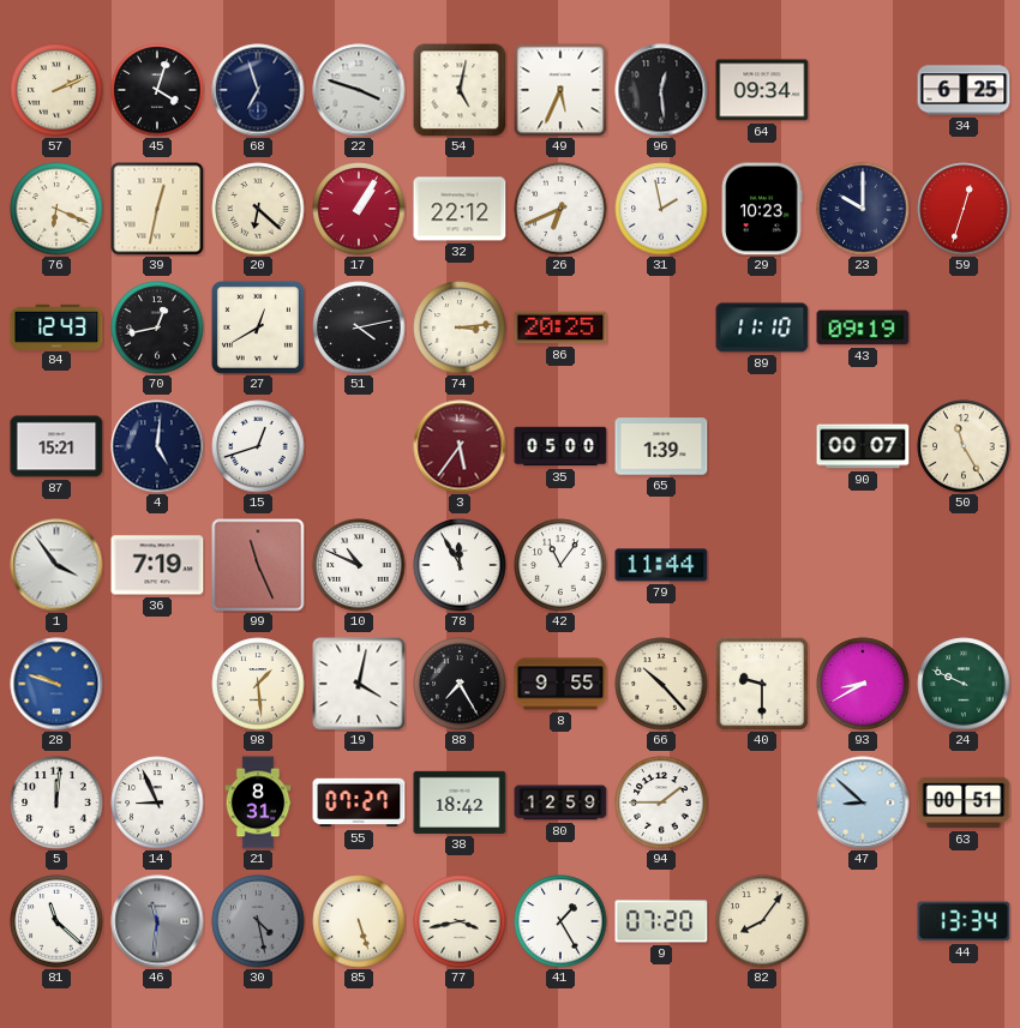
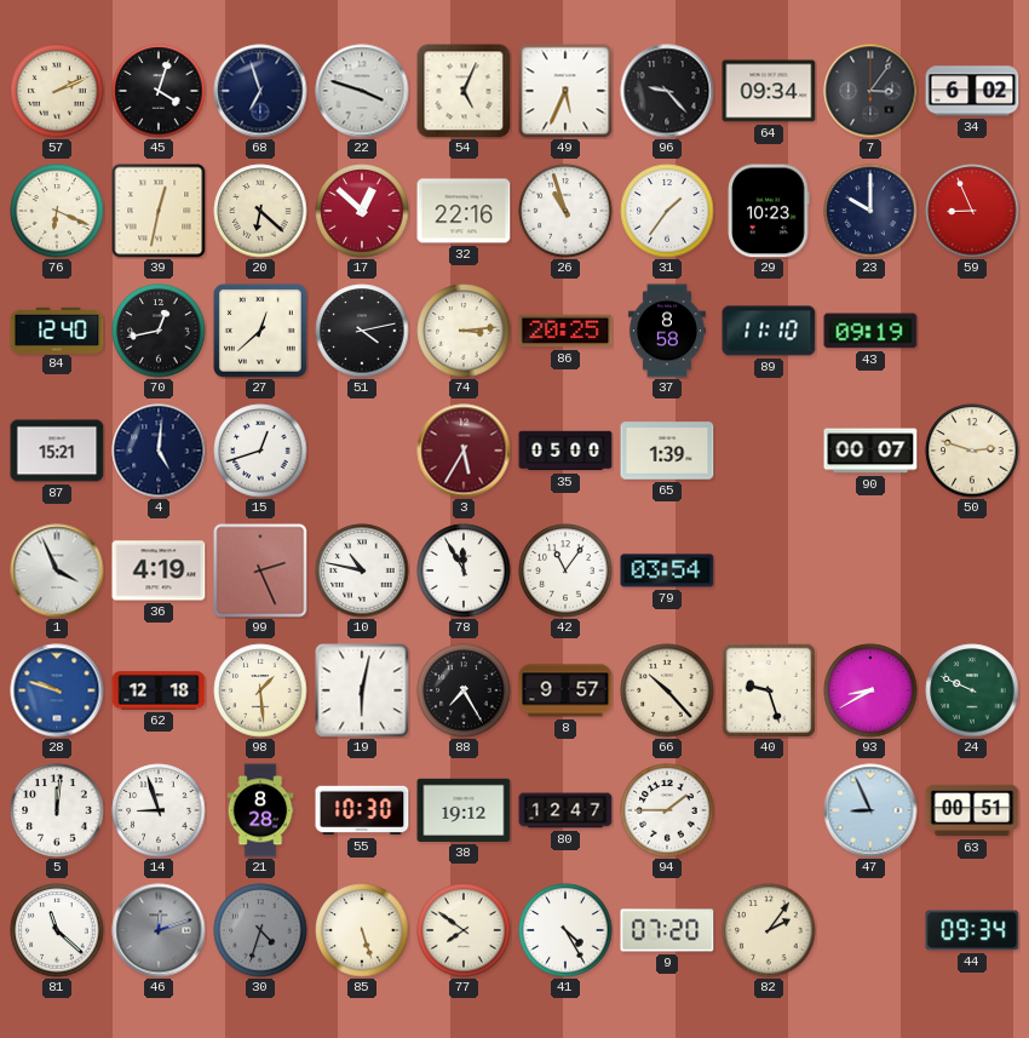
54: 5:02 -> 5:04
96: 12:29 -> 9:23
7: none -> 3:06
34: 6:25 -> 6:02
17: 1:05 -> 12:52
32: 22:12 -> 22:16
26: 6:41 -> 10:57
31: 1:58 -> 1:36
59: 12:33 -> 8:56
84: 12:43 -> 12:40
27: 12:40 -> 12:38
37: none -> 8:58
3: 5:36 -> 5:35
50: 11:25 -> 2:48
1: 3:54 -> 3:56
36: 7:19 -> 4:19
99: 11:26 -> 2:26
10: 10:49 -> 10:47
79: 11:44 -> 03:54
62: none -> 12:18
19: 4:02 -> 6:02
8: 9:55 -> 9:57
40: 9:30 -> 9:27
14: 8:56 -> 8:57
21: 8:31 -> 8:28
55: 07:27 -> 10:30
38: 18:42 -> 19:12
80: 12:59 -> 12:47
47: 8:52 -> 8:56
46: 11:31 -> 12:12
30: 4:28 -> 4:33
77: 3:43 -> 7:51
41: 1:25 -> 4:25
82: 8:06 -> 2:06
44: 13:34 -> 09:34
